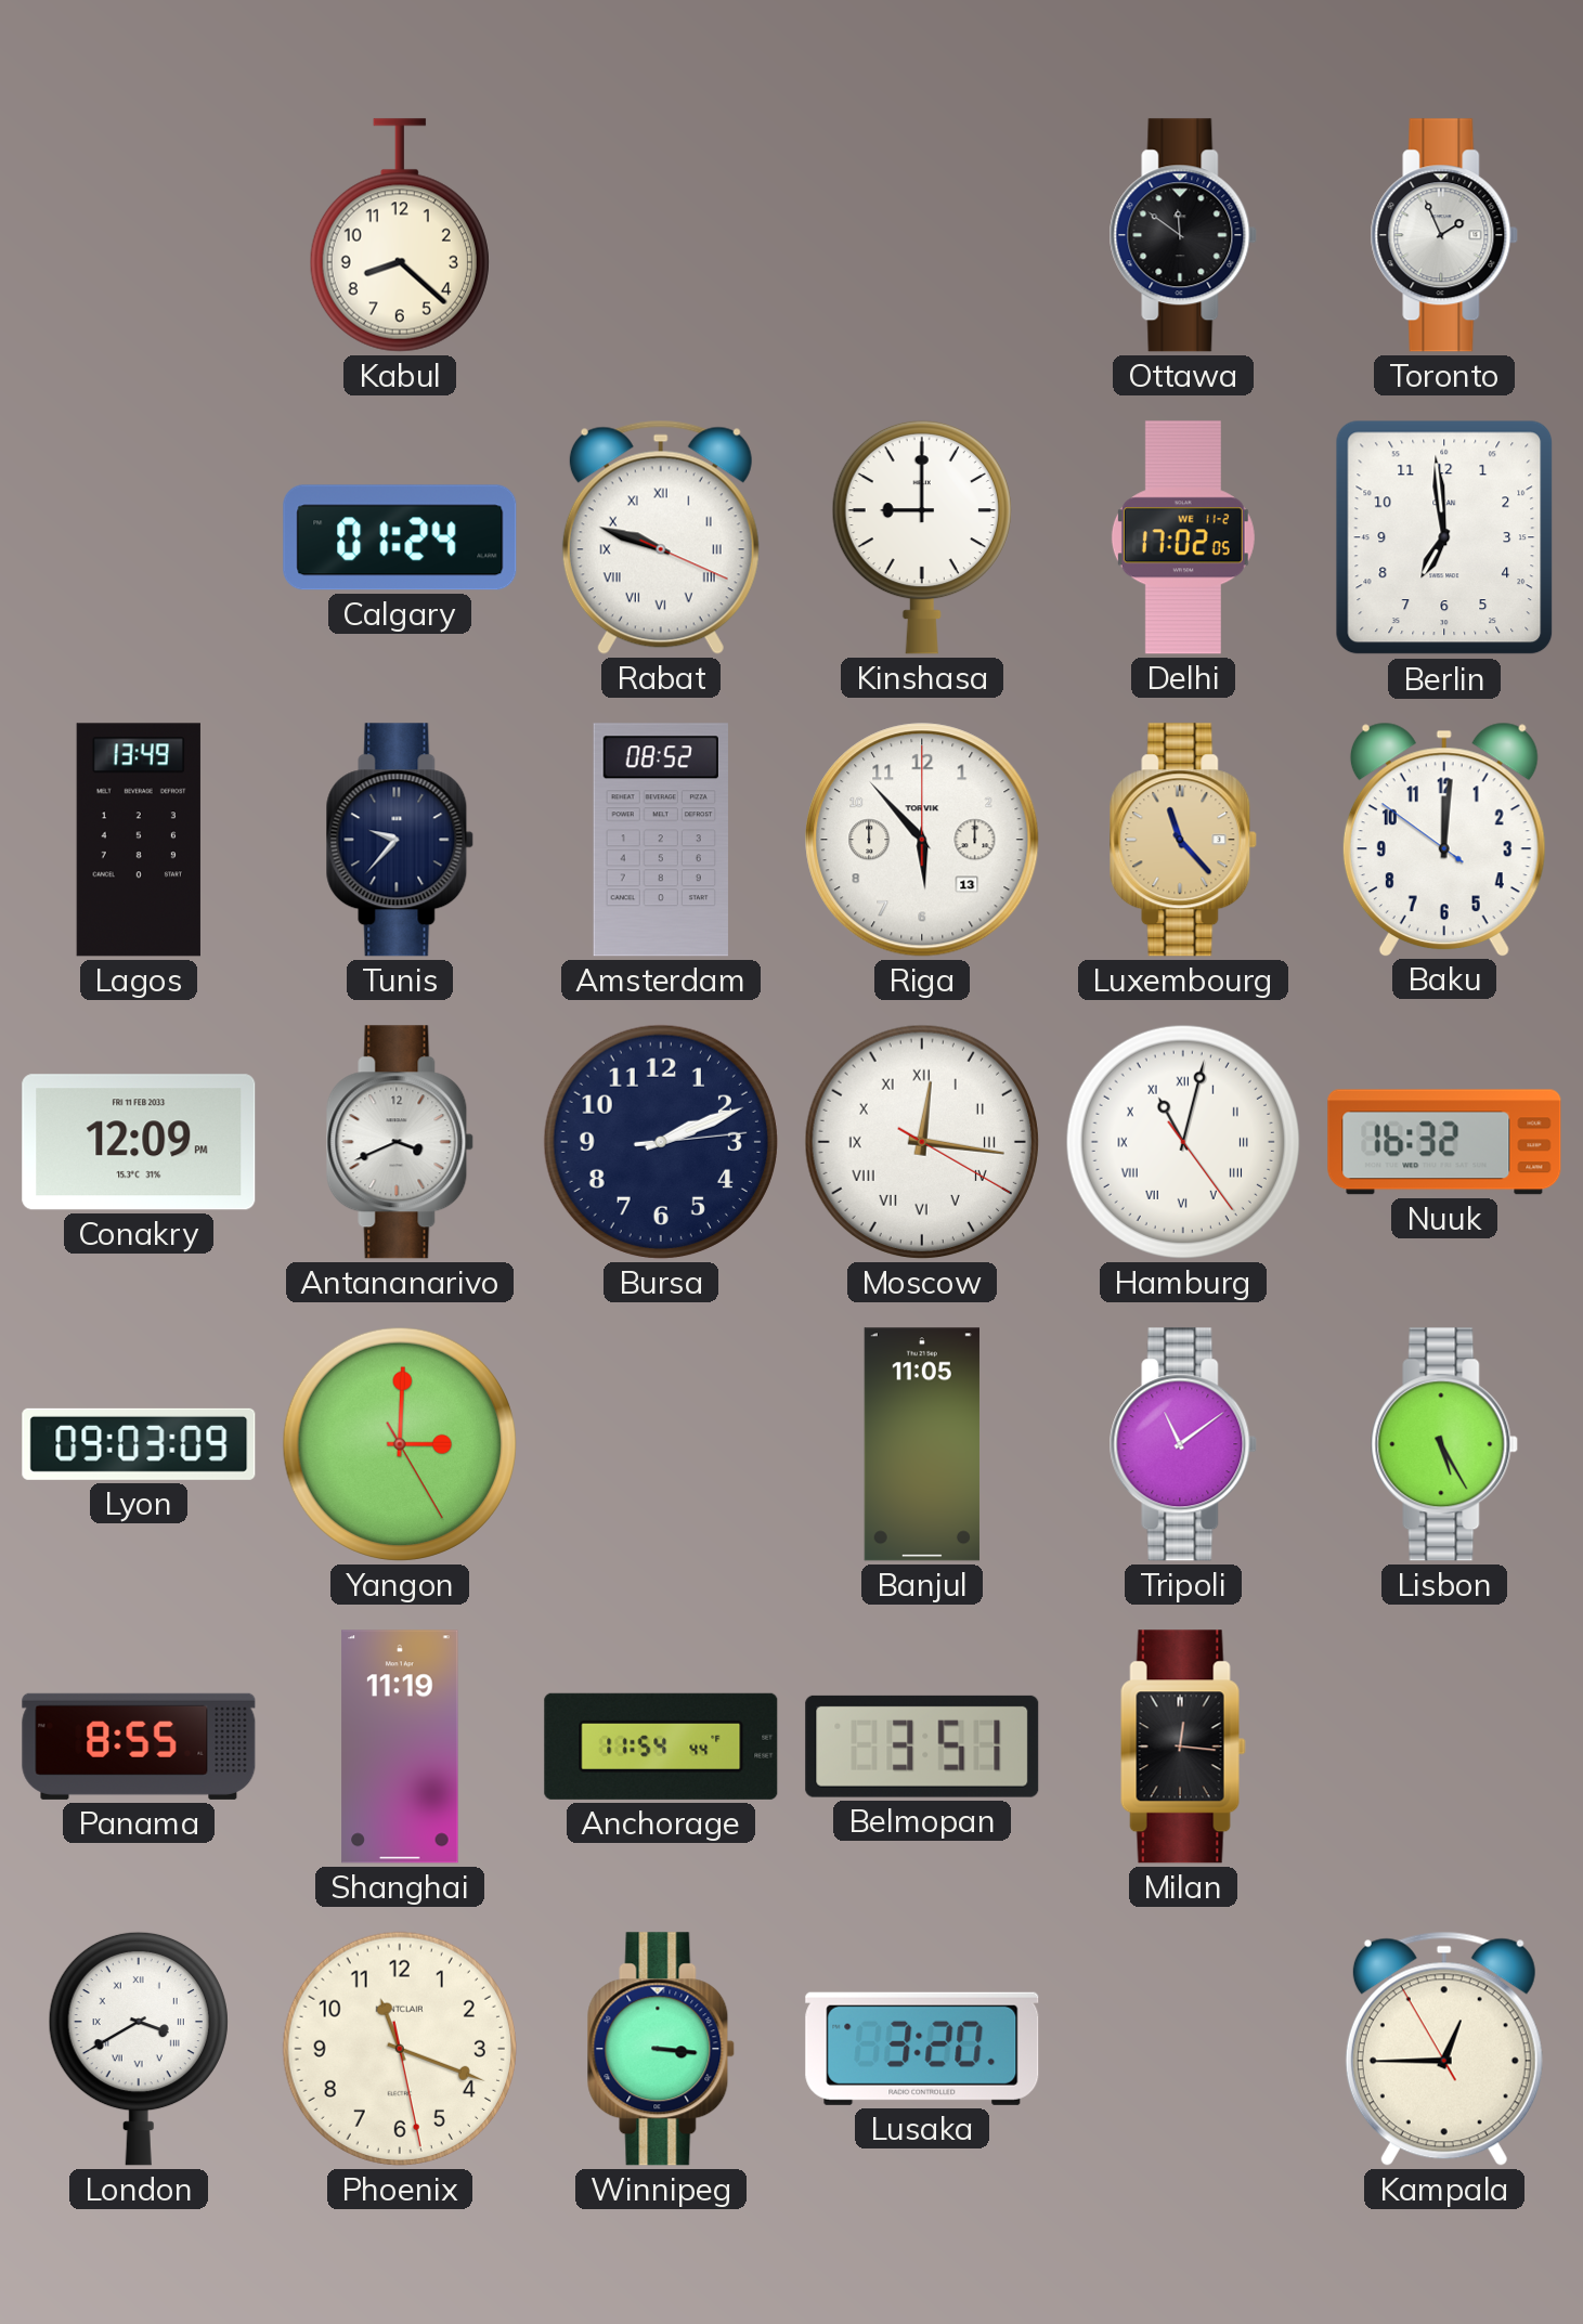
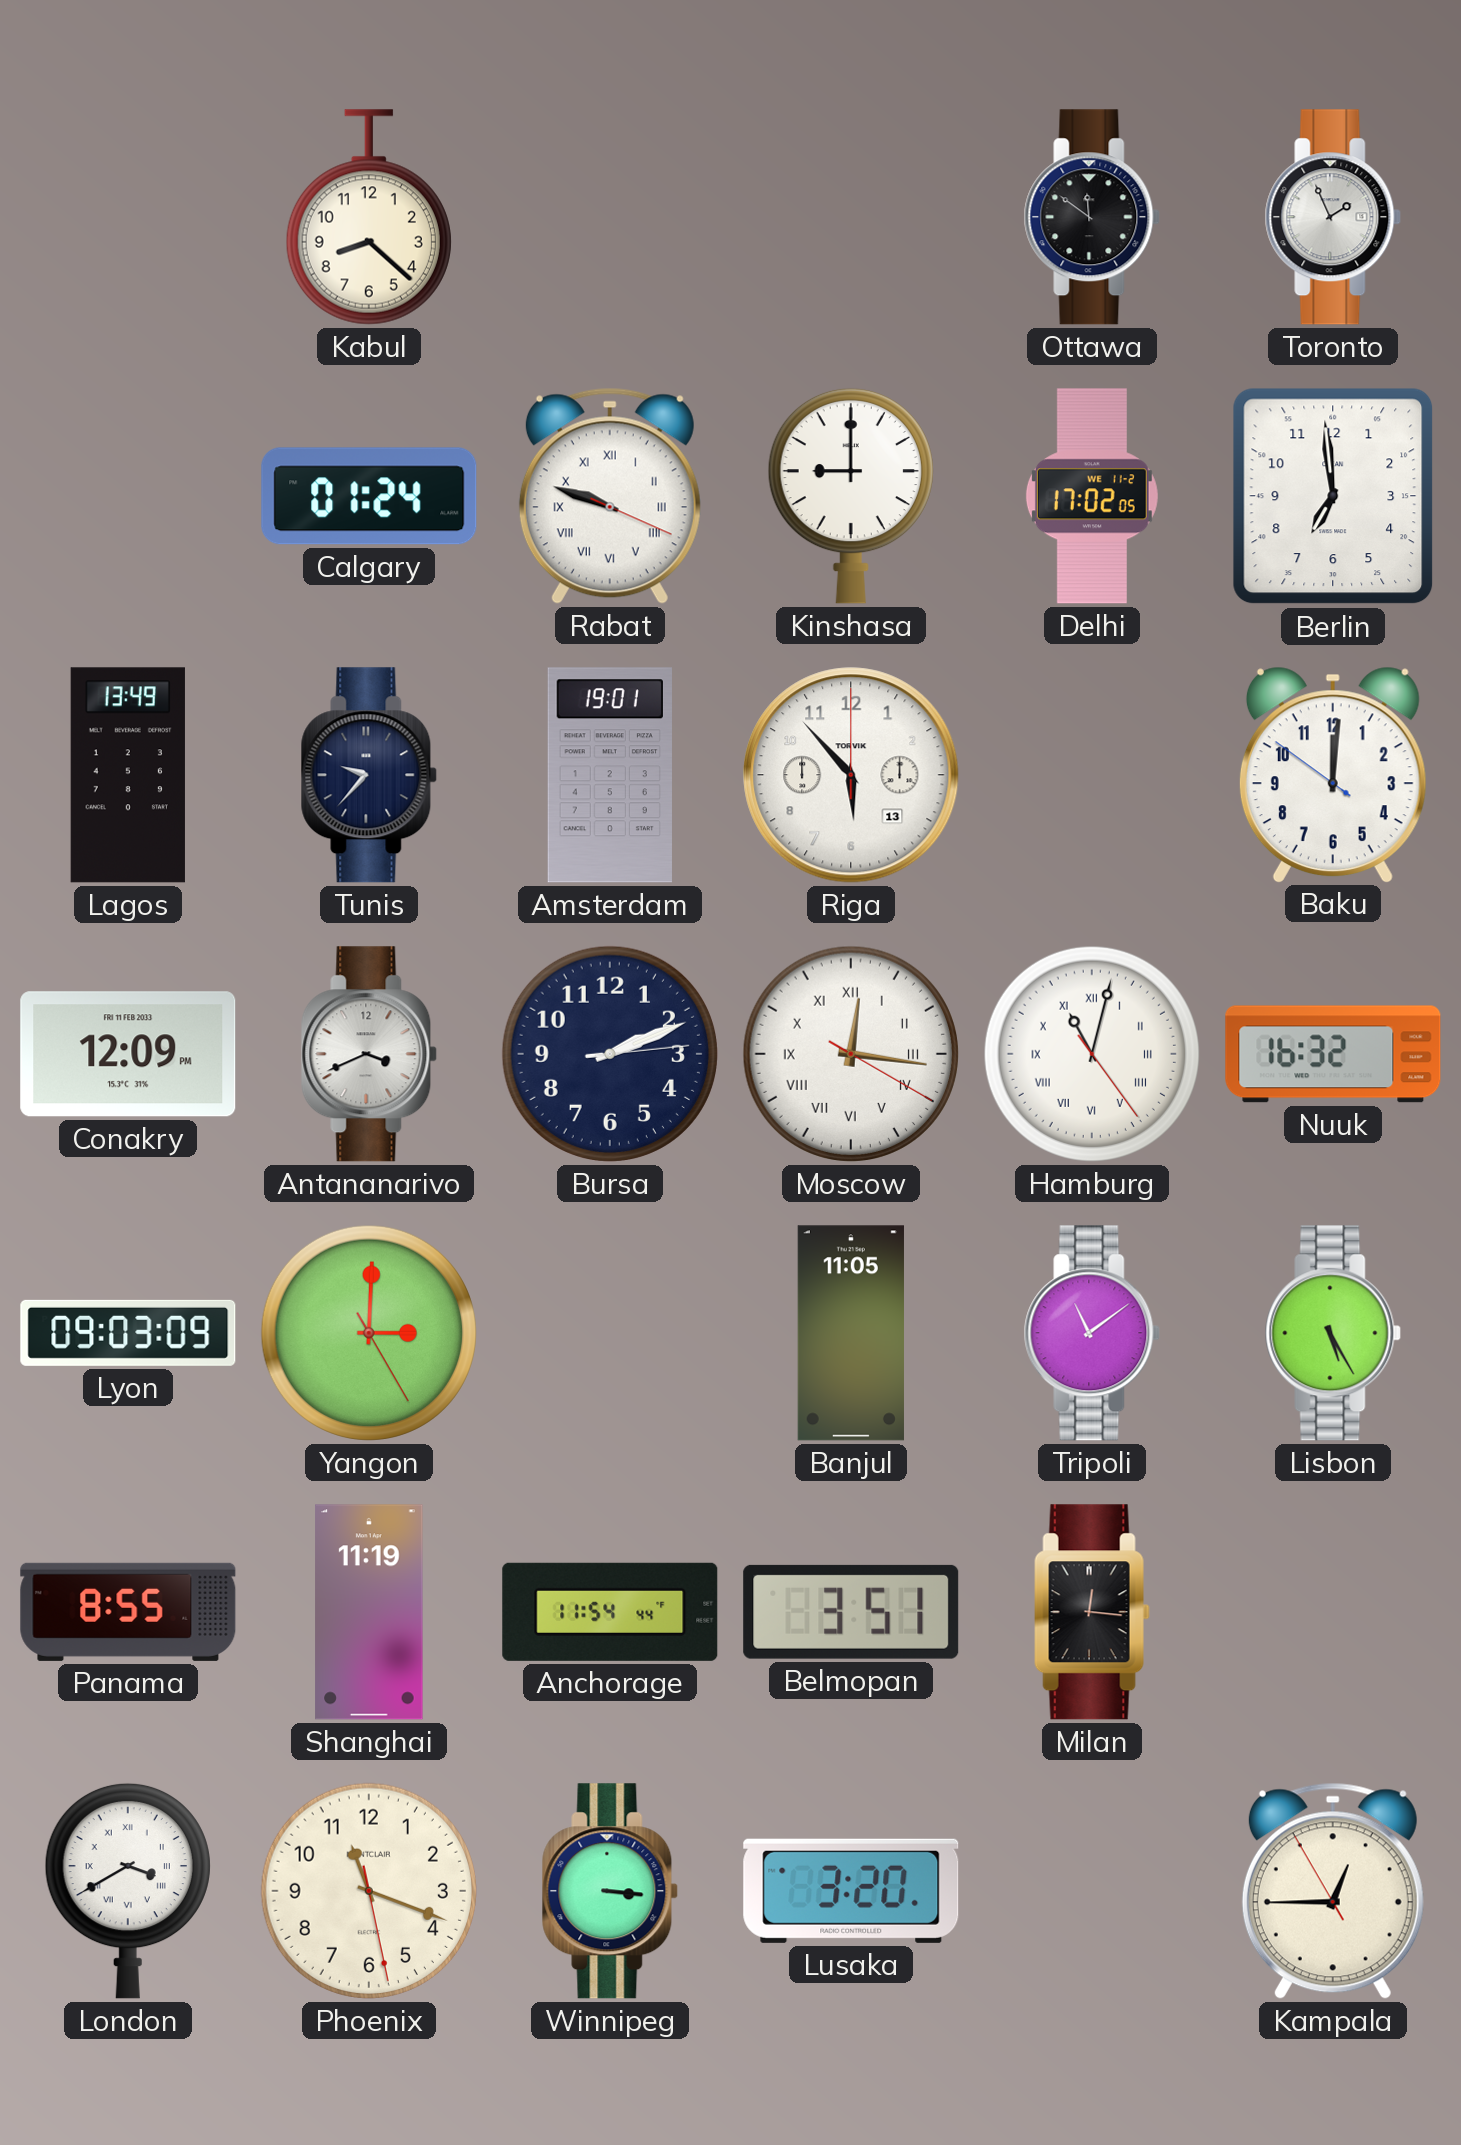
Amsterdam: 08:52 -> 19:01
Luxembourg: 11:23 -> none
